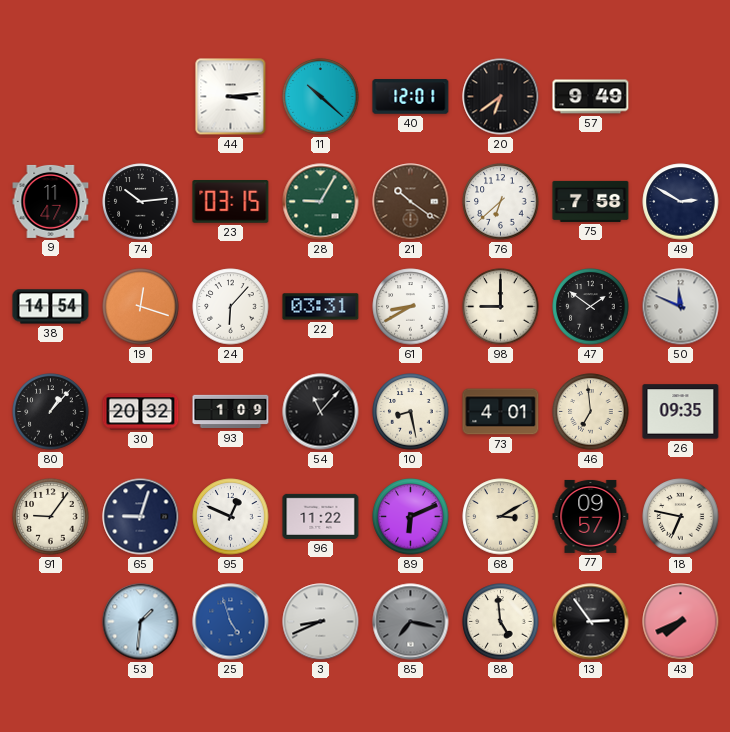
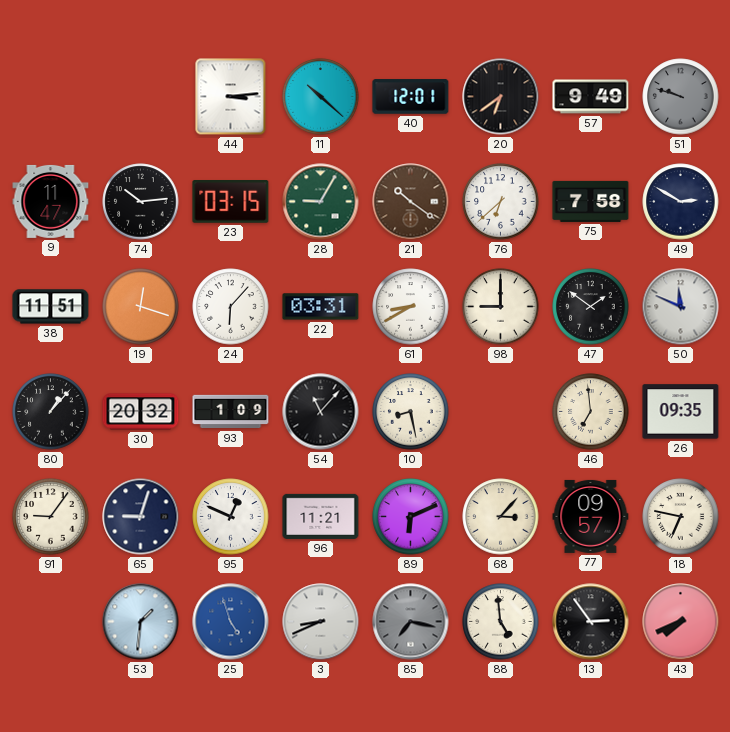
51: none -> 9:48
38: 14:54 -> 11:51
73: 4:01 -> none
96: 11:22 -> 11:21
68: 3:10 -> 3:07
